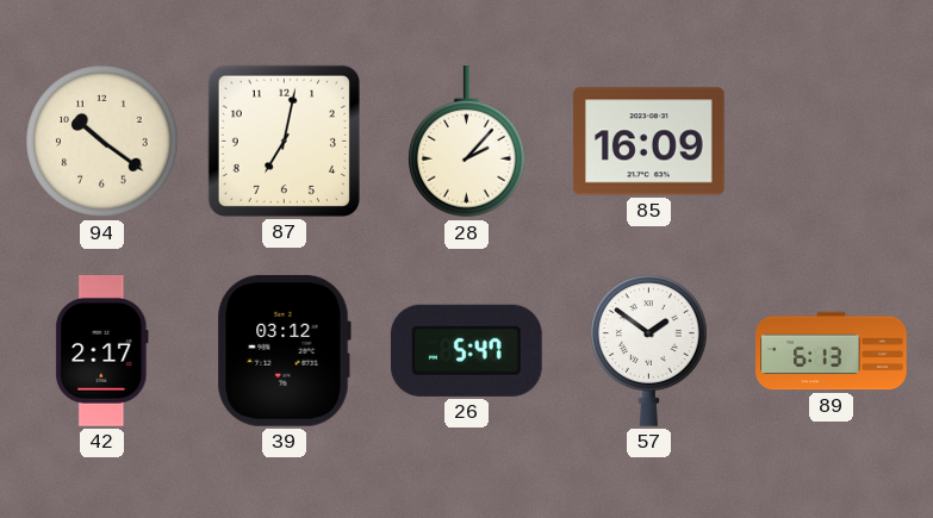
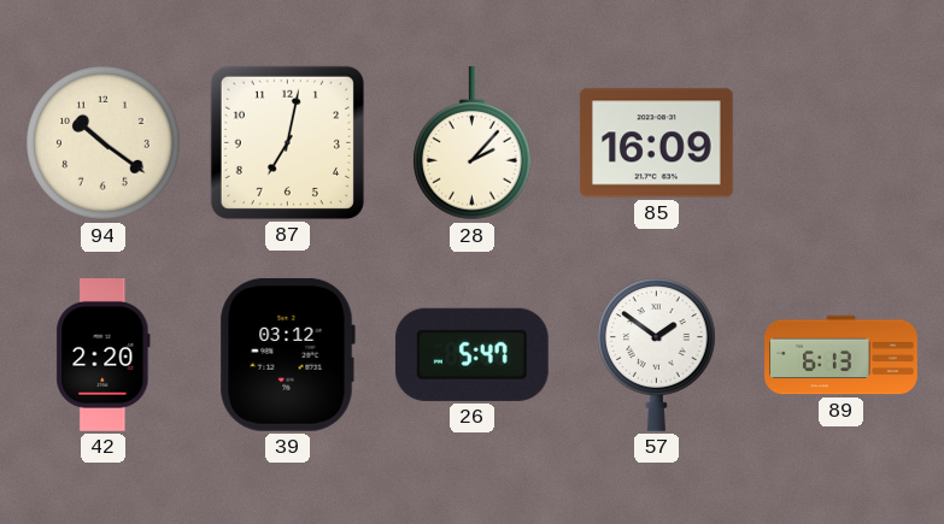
42: 2:17 -> 2:20
